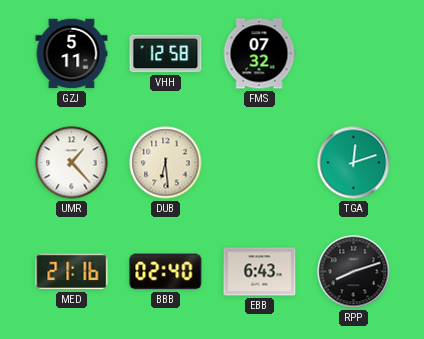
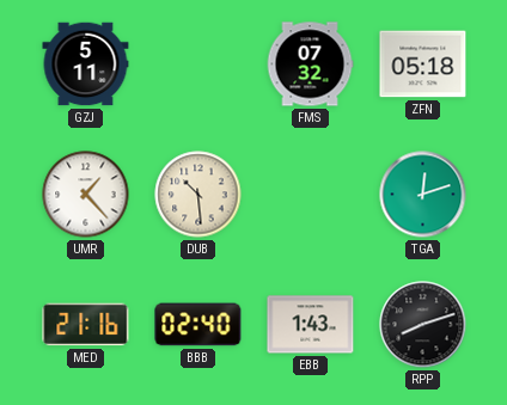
VHH: 12:58 -> none
ZFN: none -> 05:18
DUB: 6:29 -> 10:29
EBB: 6:43 -> 1:43
